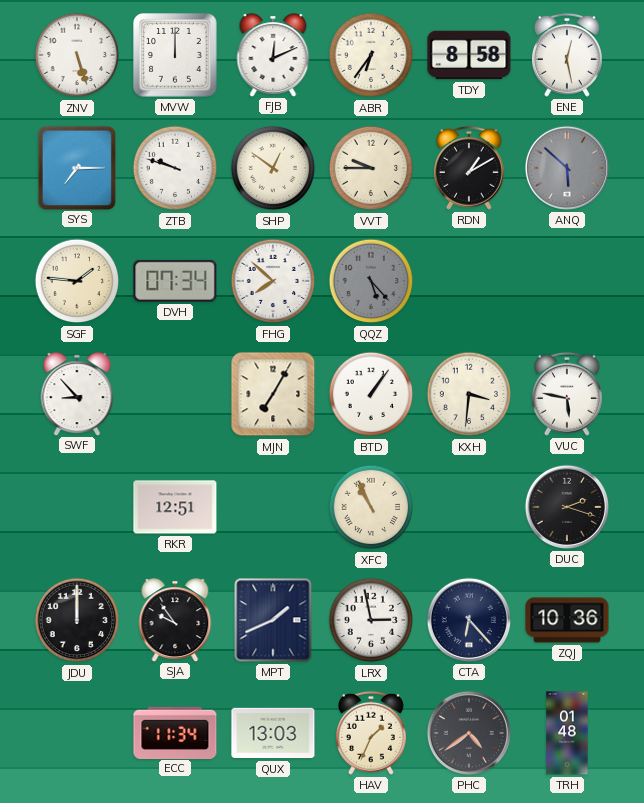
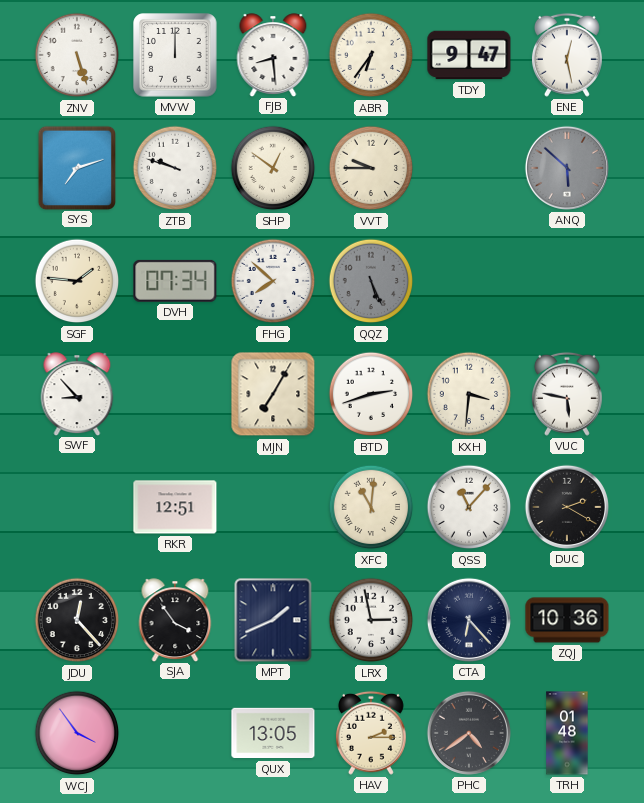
FJB: 12:11 -> 8:29
TDY: 8:58 -> 9:47
SYS: 7:15 -> 7:12
RDN: 1:10 -> none
QQZ: 5:23 -> 5:26
BTD: 1:06 -> 2:42
XFC: 10:56 -> 11:01
QSS: none -> 11:07
DUC: 2:18 -> 2:20
JDU: 12:00 -> 12:23
SJA: 9:54 -> 3:54
WCJ: none -> 3:54
ECC: 11:34 -> none
QUX: 13:03 -> 13:05
HAV: 1:34 -> 2:15
